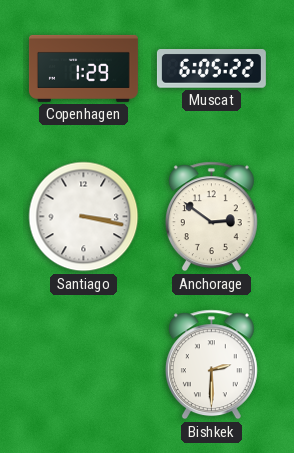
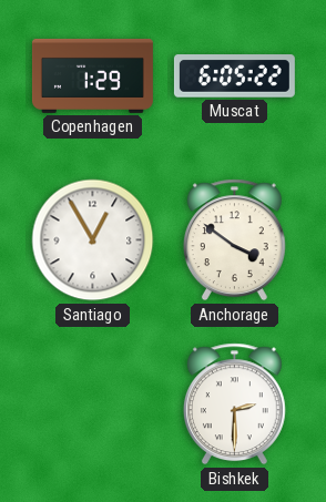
Santiago: 3:17 -> 12:55
Anchorage: 2:51 -> 3:51
